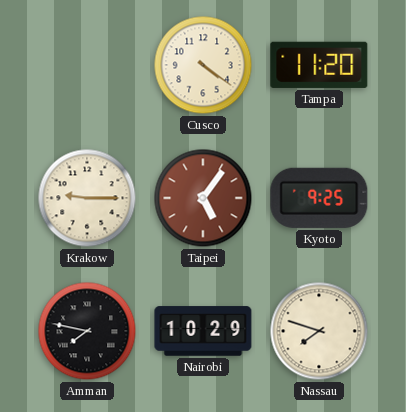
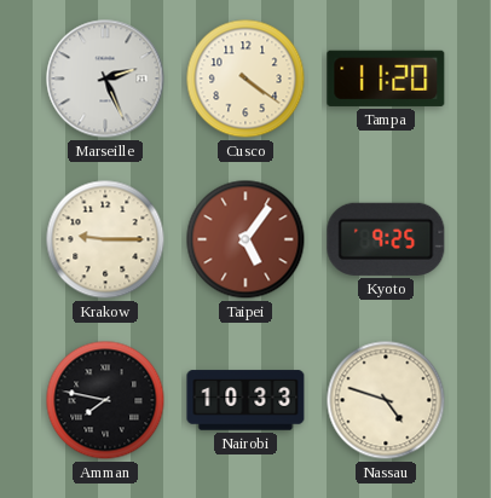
Marseille: none -> 2:26
Nairobi: 10:29 -> 10:33
Nassau: 7:48 -> 4:48
